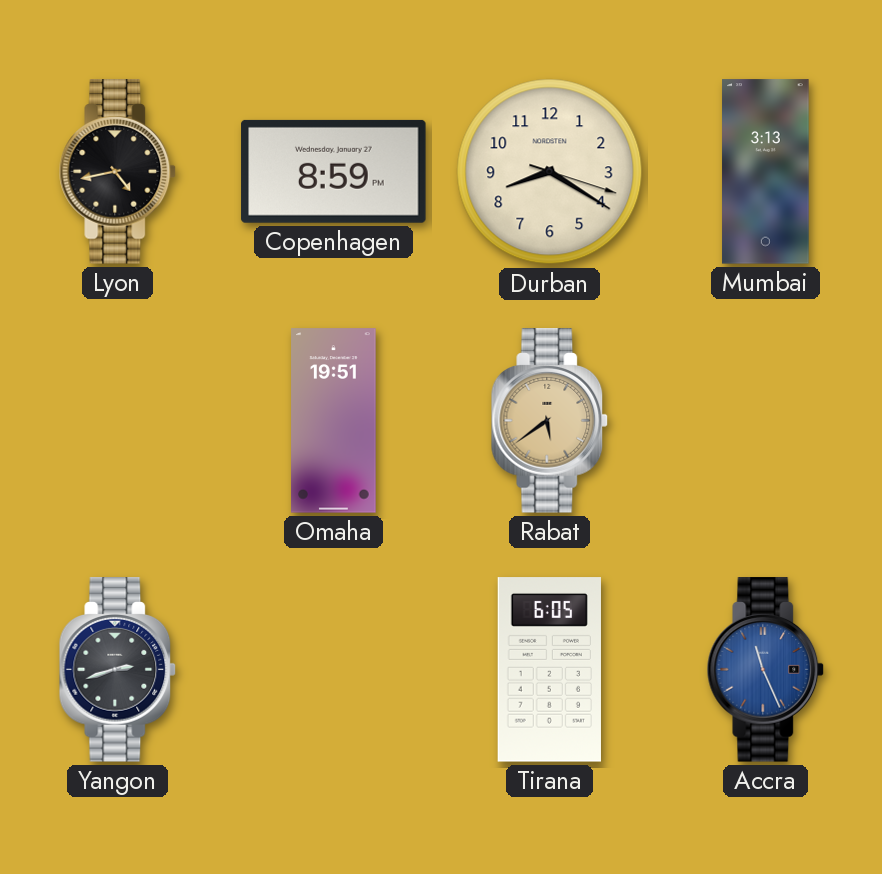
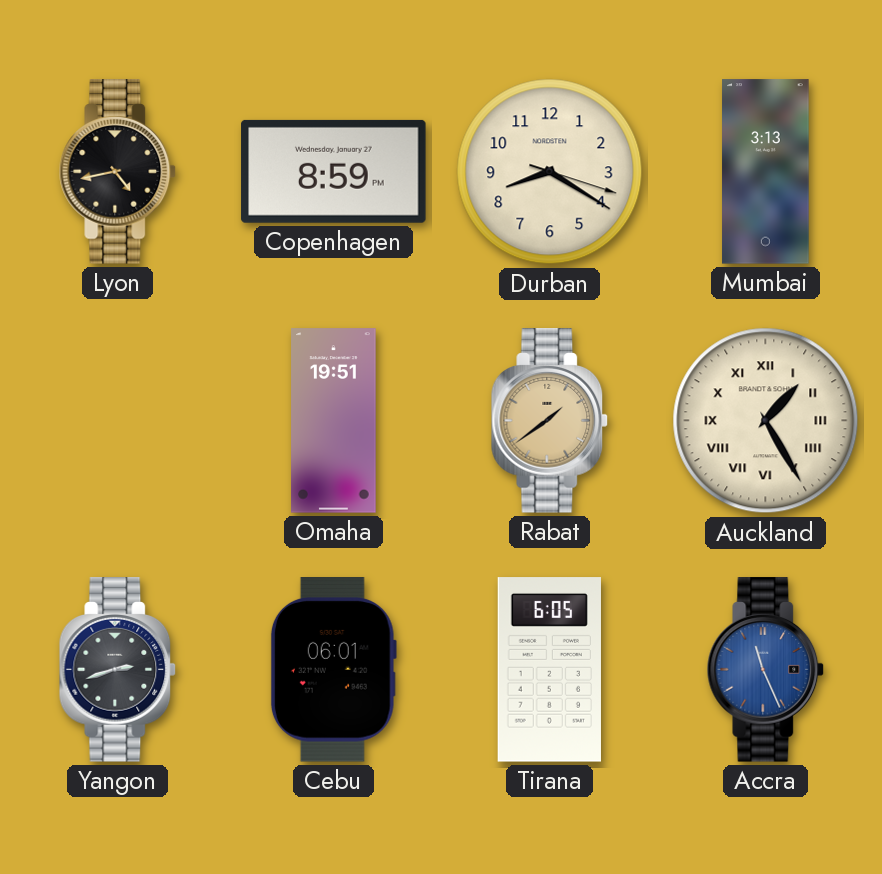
Rabat: 5:39 -> 1:39
Auckland: none -> 1:25
Cebu: none -> 06:01
